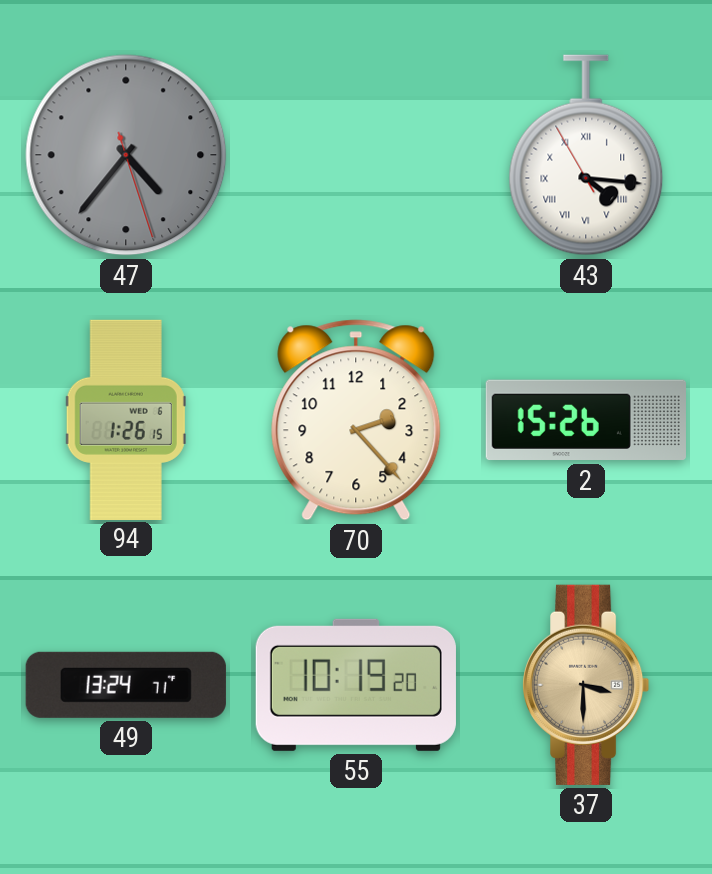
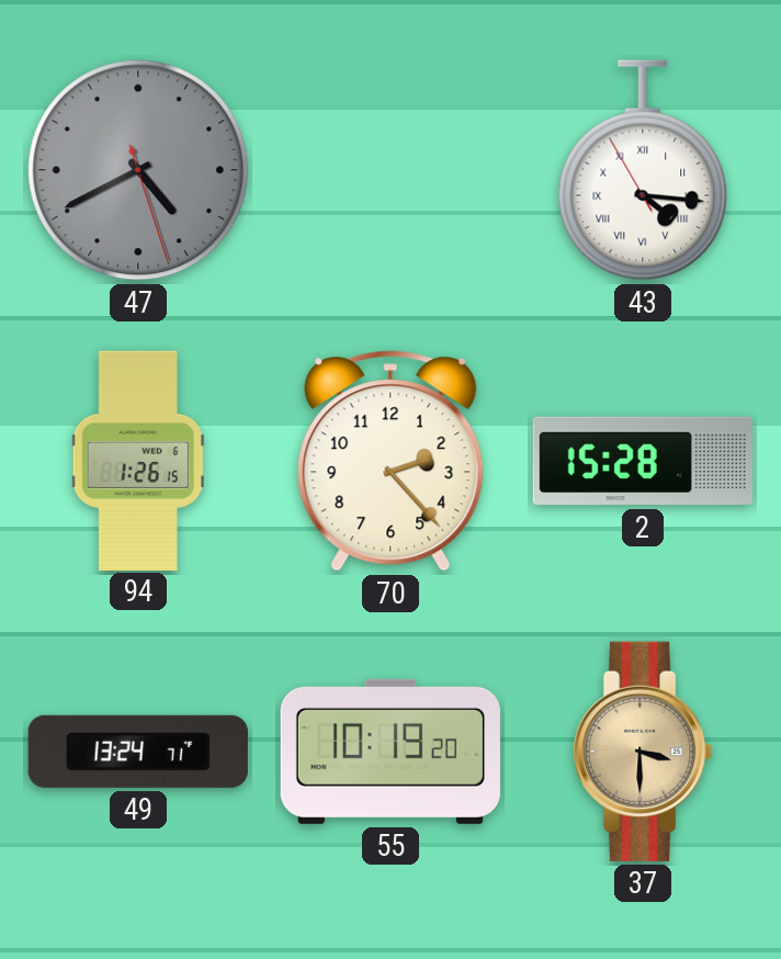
47: 4:36 -> 4:40
2: 15:26 -> 15:28
